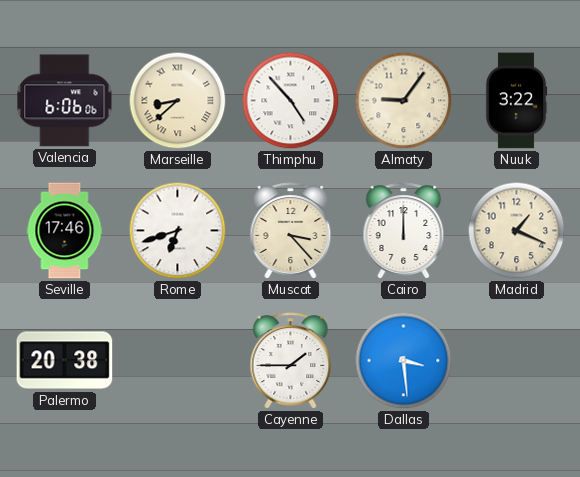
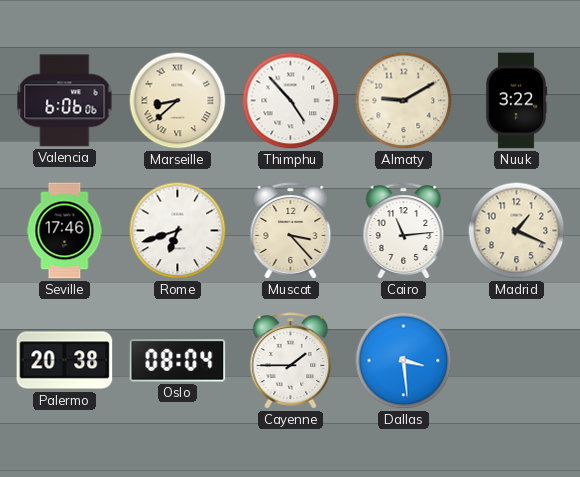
Almaty: 9:06 -> 9:10
Cairo: 12:00 -> 11:14
Oslo: none -> 08:04
